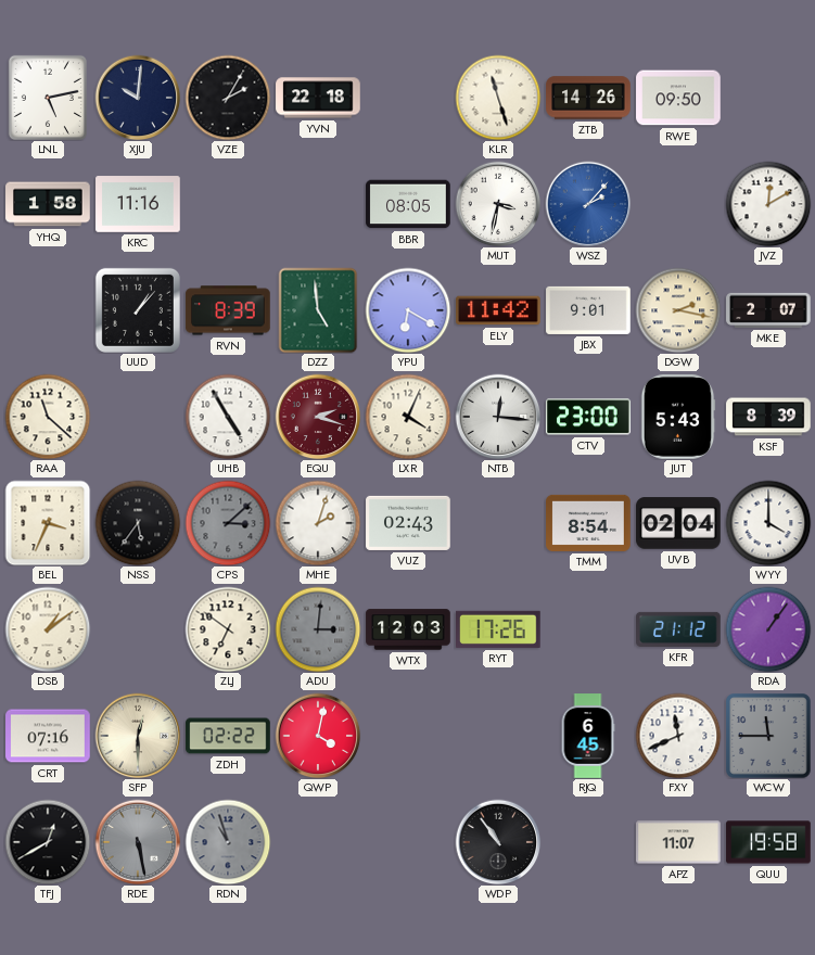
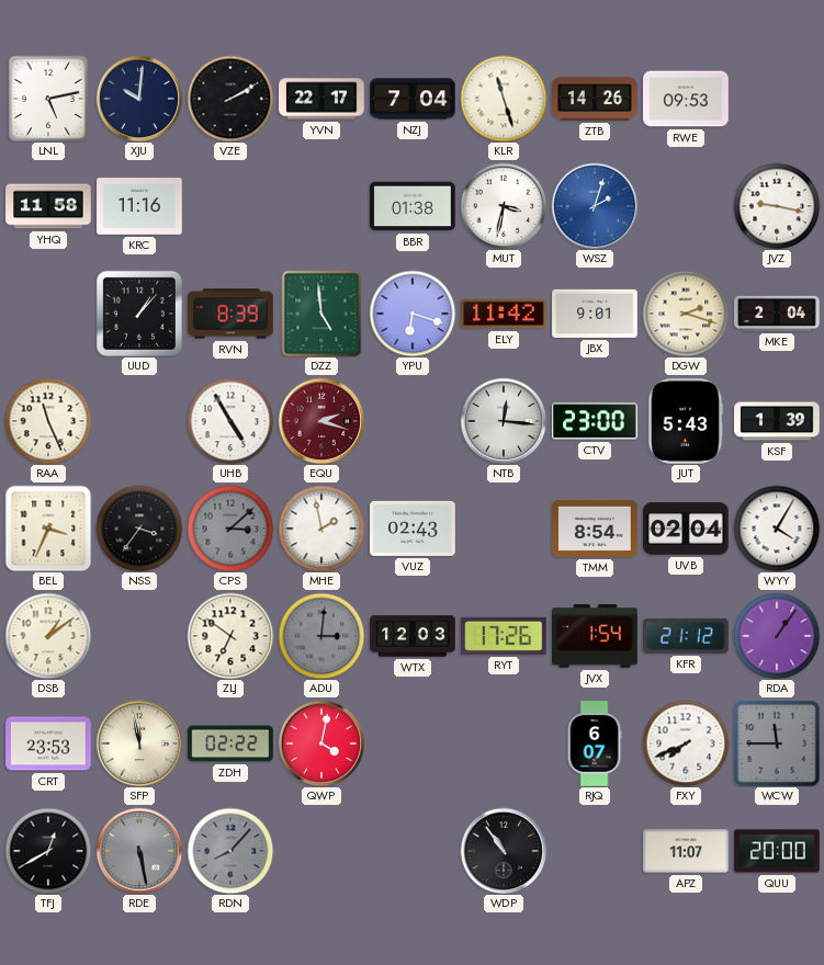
VZE: 2:05 -> 2:10
YVN: 22:18 -> 22:17
NZJ: none -> 7:04
RWE: 09:50 -> 09:53
YHQ: 1:58 -> 11:58
BBR: 08:05 -> 01:38
WSZ: 2:07 -> 2:03
JVZ: 12:10 -> 9:17
YPU: 6:20 -> 6:18
DGW: 2:17 -> 2:18
MKE: 2:07 -> 2:04
RAA: 11:22 -> 11:26
LXR: 4:04 -> none
KSF: 8:39 -> 1:39
NSS: 5:36 -> 3:36
MHE: 2:03 -> 1:58
WYY: 4:00 -> 4:05
JVX: none -> 1:54
CRT: 07:16 -> 23:53
SFP: 12:30 -> 11:58
RJQ: 6:45 -> 6:07
FXY: 11:41 -> 7:41
RDN: 10:57 -> 8:07
QUU: 19:58 -> 20:00
